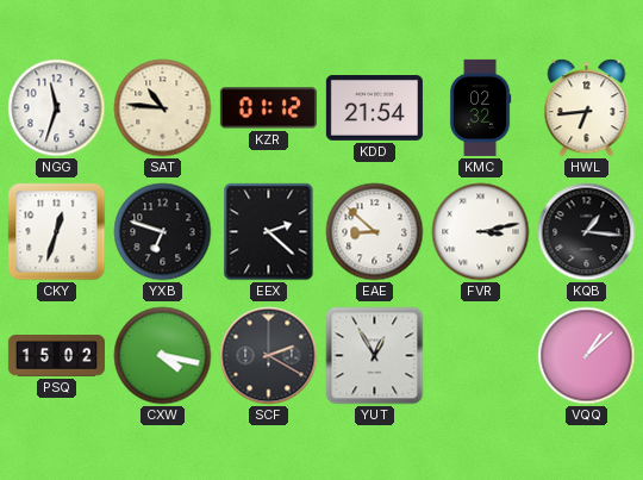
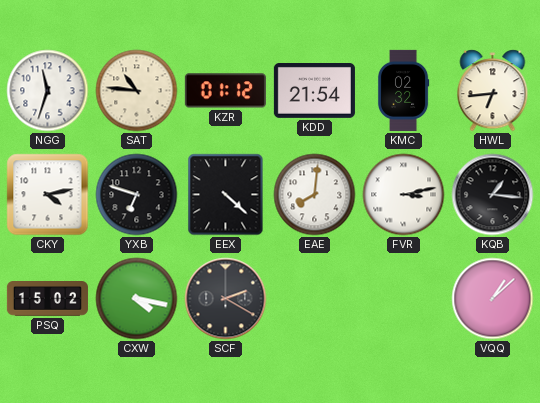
CKY: 12:33 -> 4:13
EEX: 2:22 -> 4:22
EAE: 8:52 -> 8:01
YUT: 12:55 -> none
